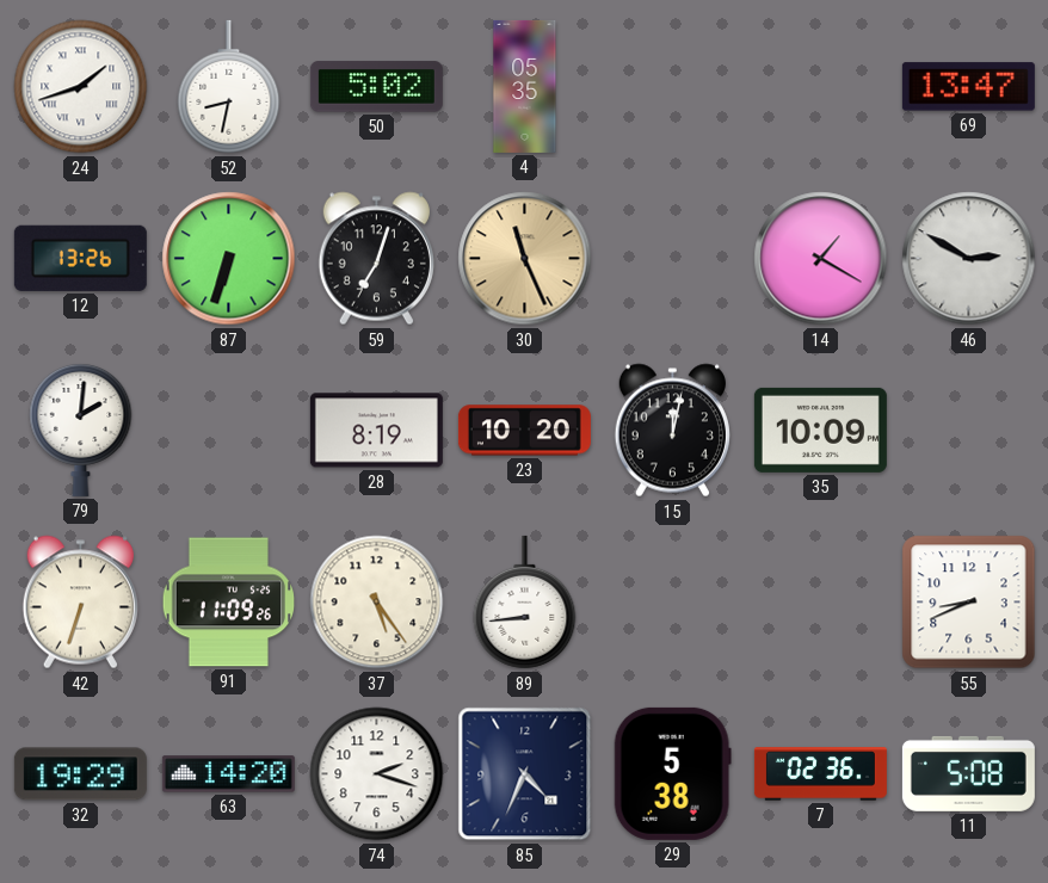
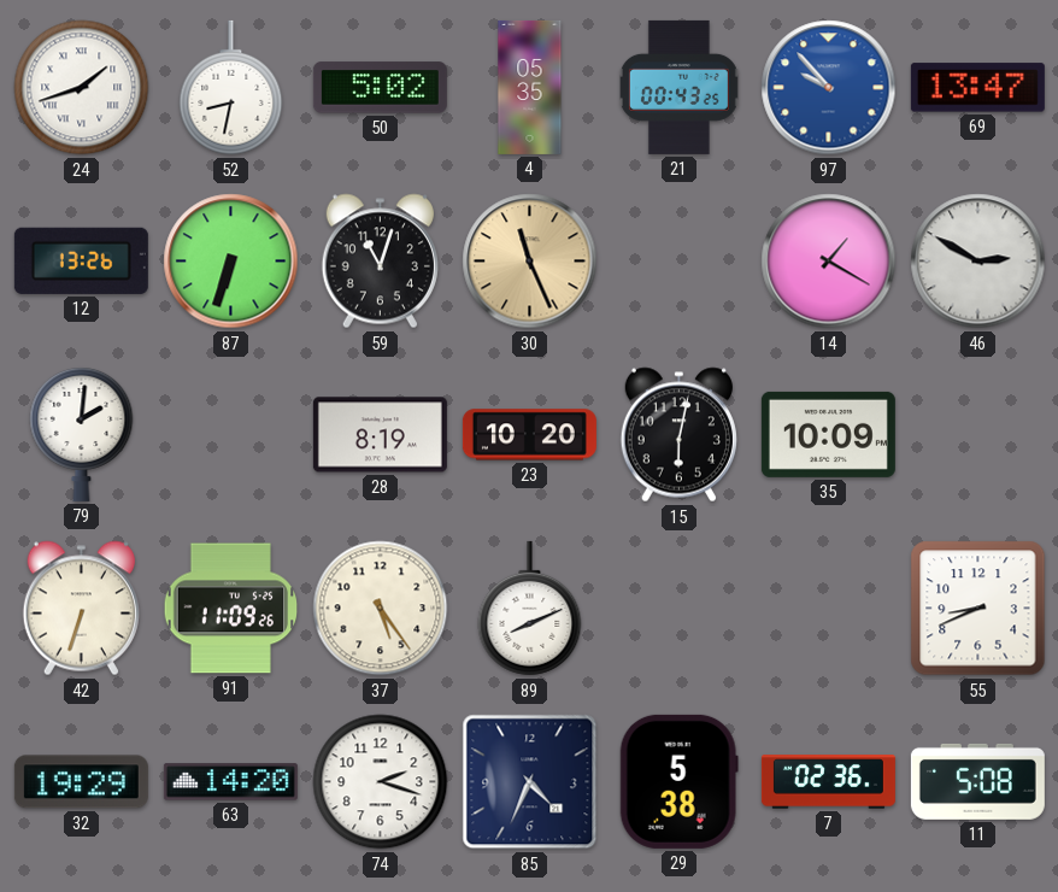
21: none -> 00:43
97: none -> 9:53
59: 7:03 -> 11:03
15: 12:02 -> 6:02
89: 8:44 -> 8:11
